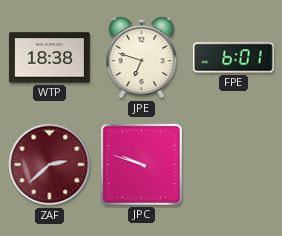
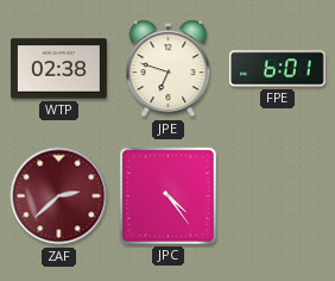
WTP: 18:38 -> 02:38
JPC: 9:48 -> 4:24
